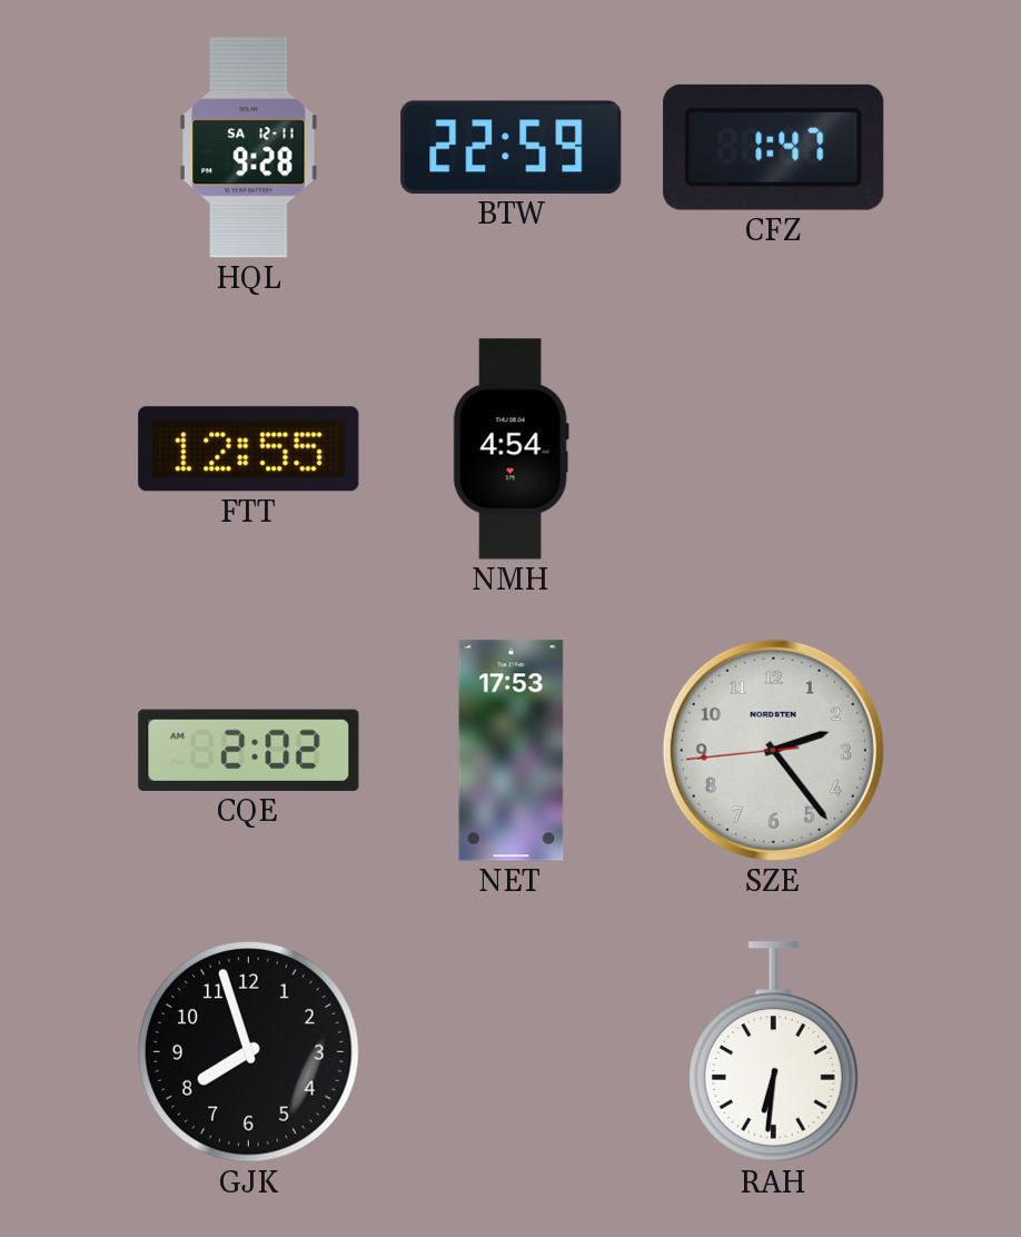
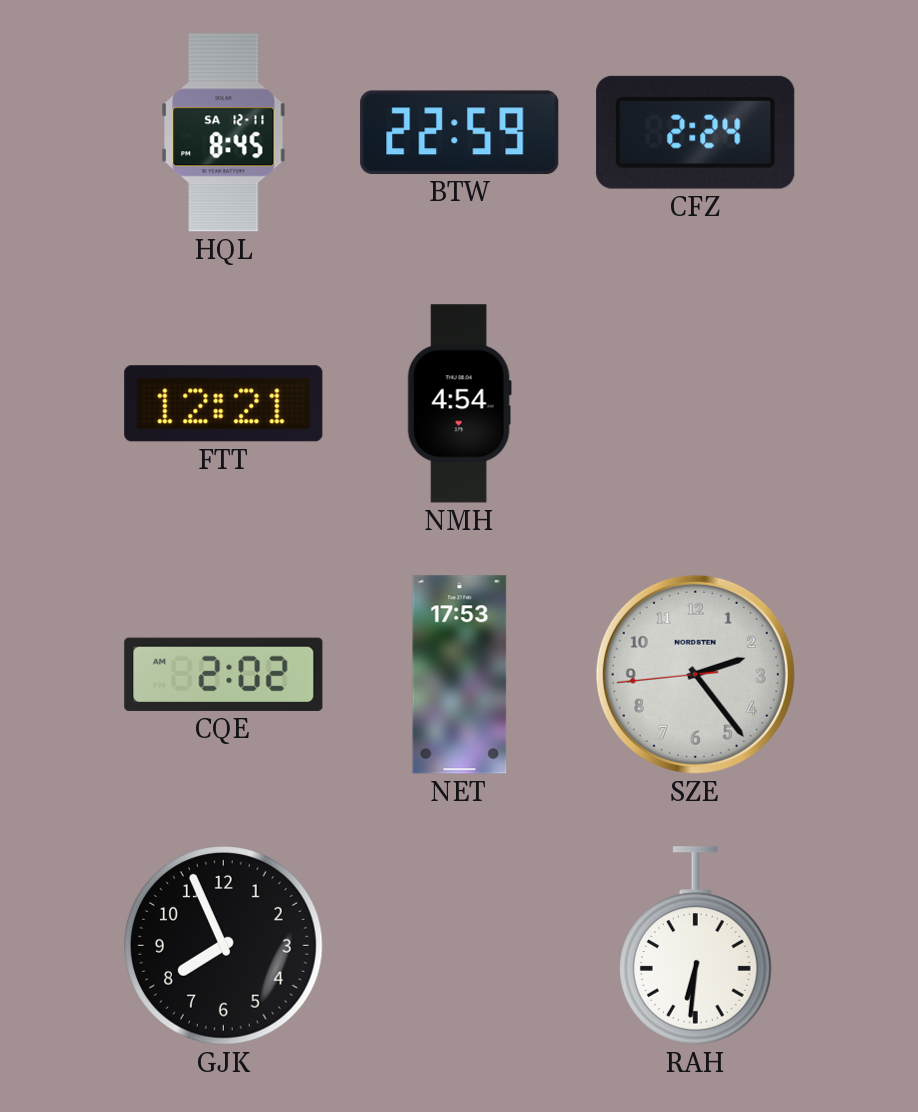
HQL: 9:28 -> 8:45
CFZ: 1:47 -> 2:24
FTT: 12:55 -> 12:21
GJK: 7:57 -> 7:56
